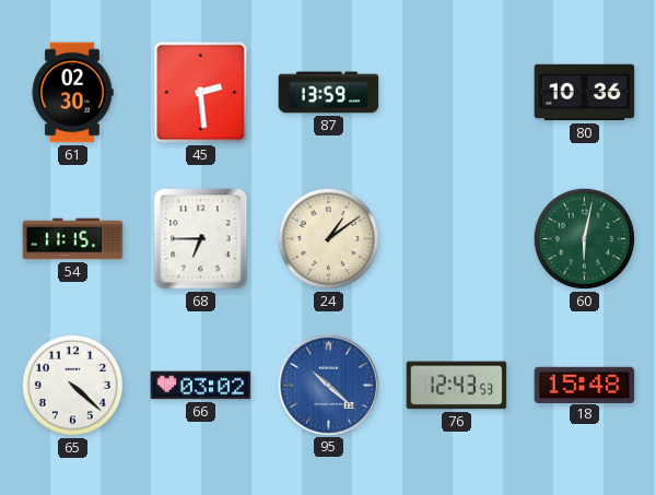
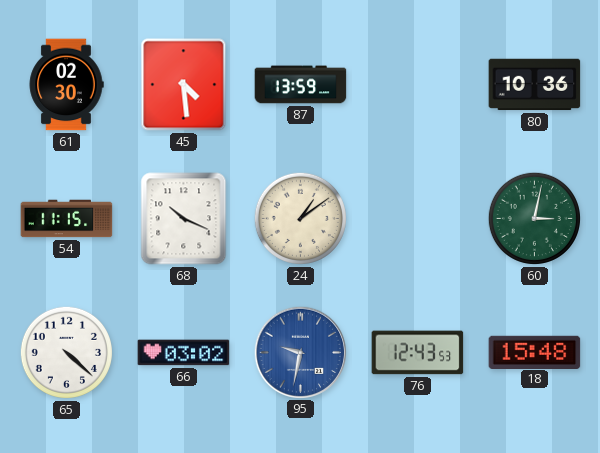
45: 2:29 -> 4:29
68: 6:45 -> 10:19
60: 6:02 -> 3:02
95: 10:22 -> 9:32
